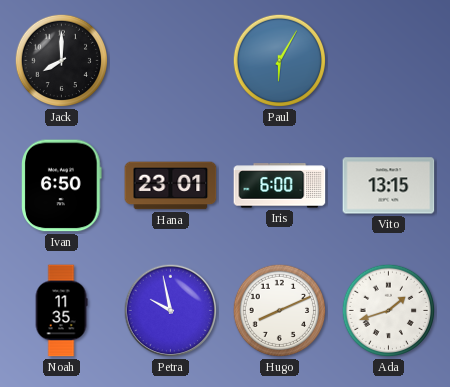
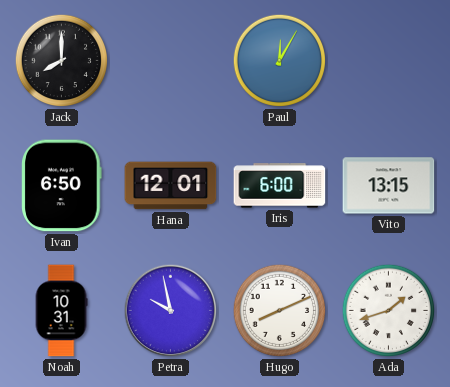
Paul: 6:05 -> 12:05
Hana: 23:01 -> 12:01
Noah: 11:35 -> 10:31
